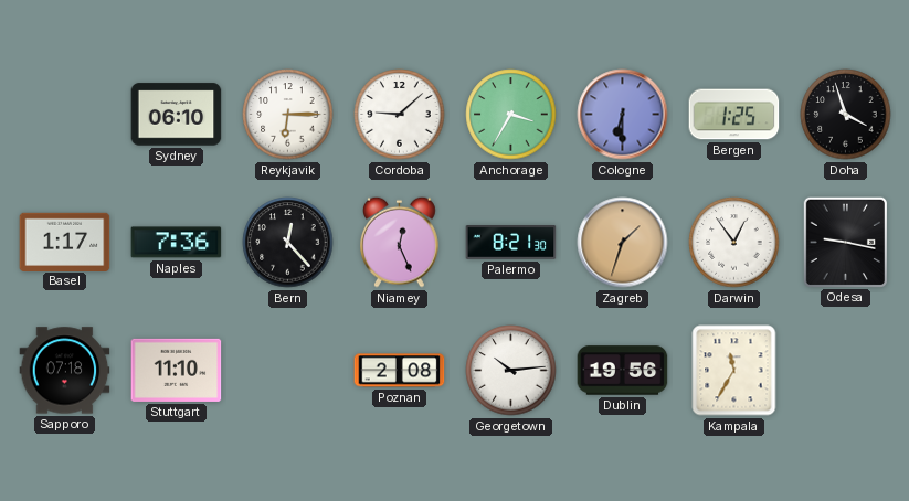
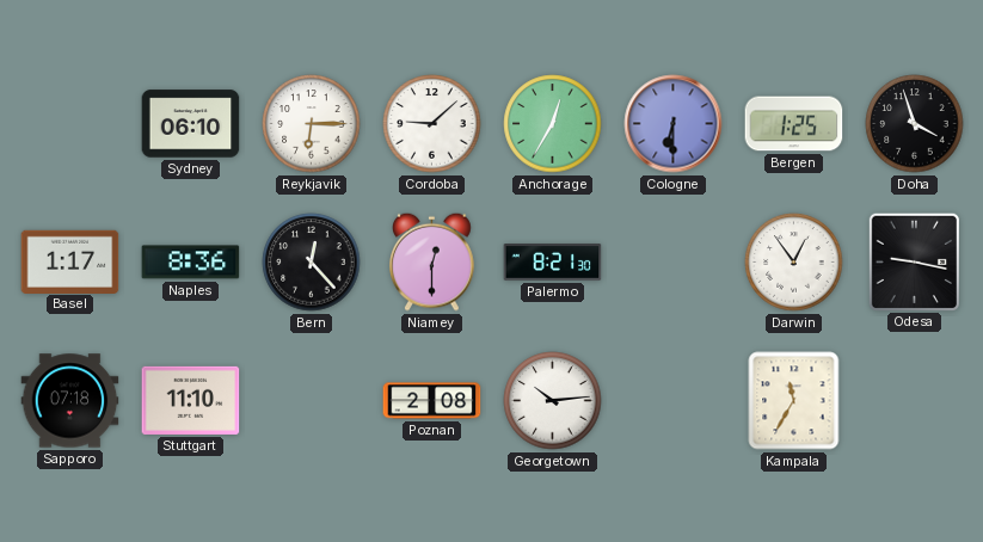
Anchorage: 3:35 -> 12:35
Naples: 7:36 -> 8:36
Niamey: 12:26 -> 12:30
Zagreb: 1:33 -> none
Dublin: 19:56 -> none
